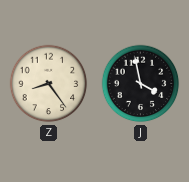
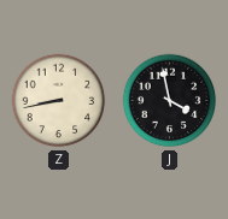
Z: 8:24 -> 8:43
